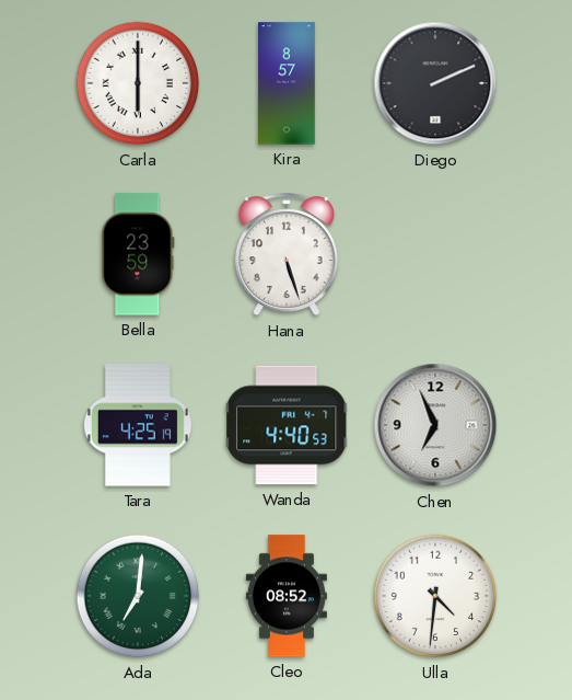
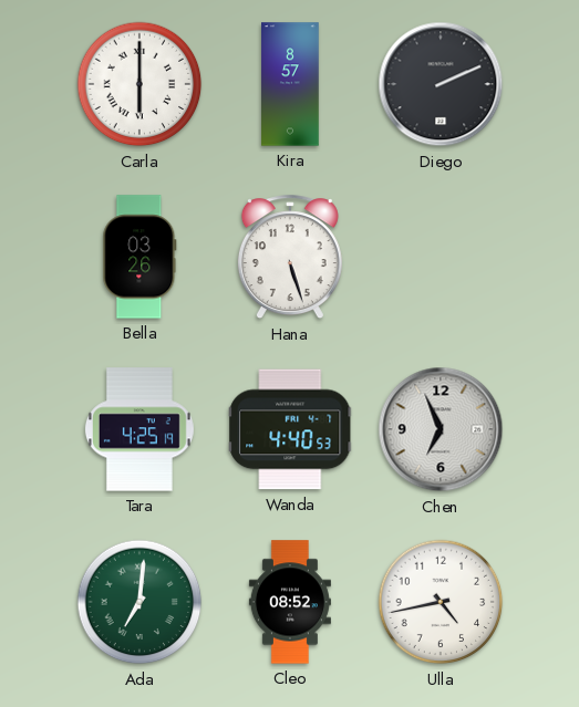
Bella: 23:59 -> 03:26
Ulla: 4:31 -> 4:43
